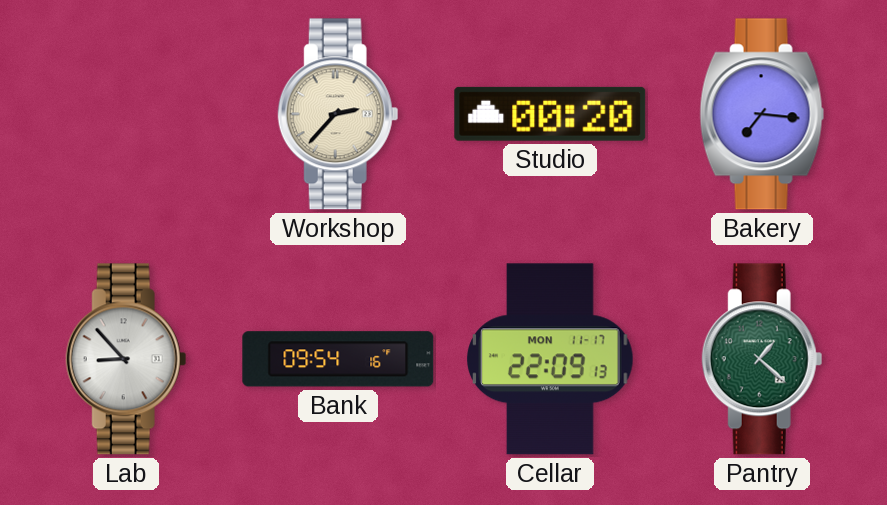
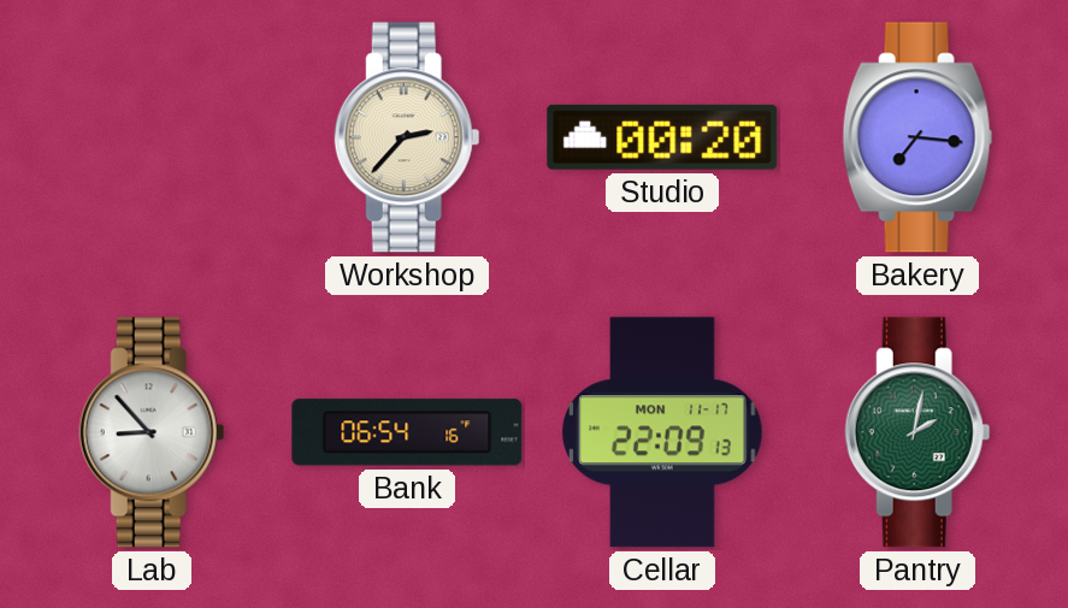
Bank: 09:54 -> 06:54
Pantry: 1:22 -> 2:02
